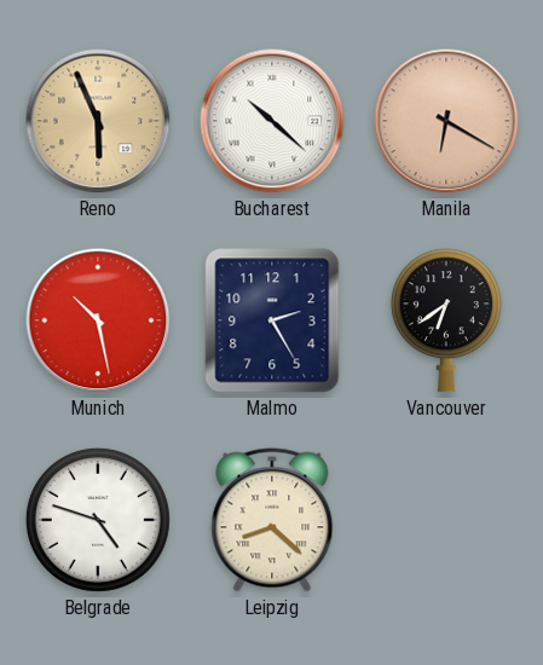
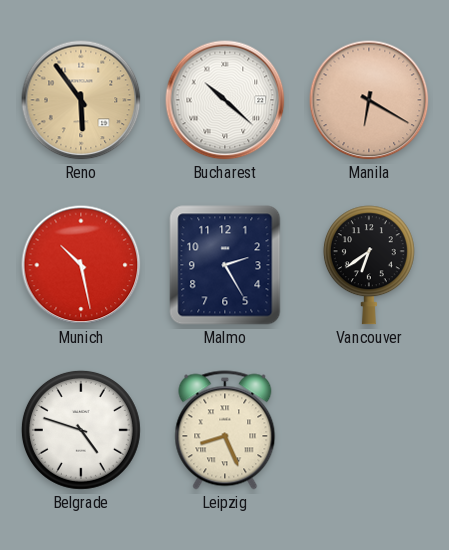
Reno: 5:56 -> 5:54
Leipzig: 8:22 -> 8:26
